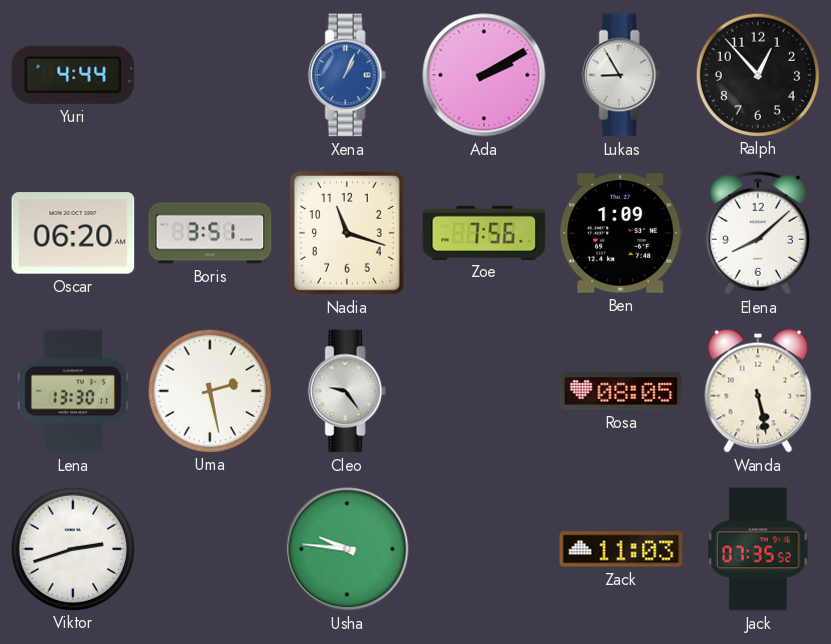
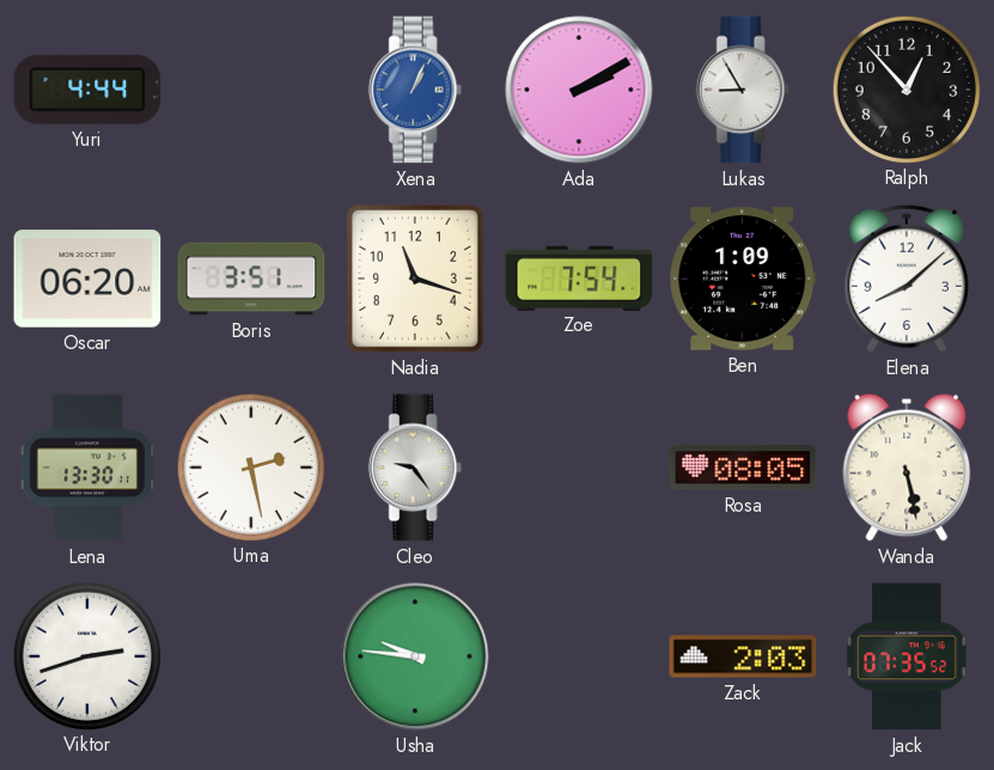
Zoe: 7:56 -> 7:54
Zack: 11:03 -> 2:03
